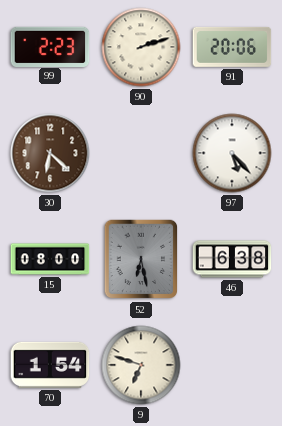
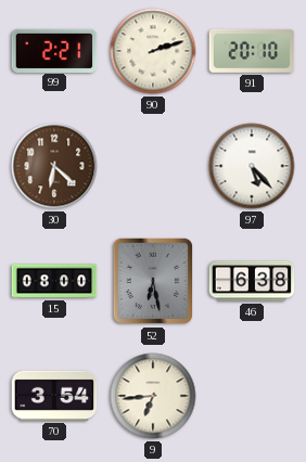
99: 2:23 -> 2:21
91: 20:06 -> 20:10
70: 1:54 -> 3:54
9: 6:48 -> 6:44
